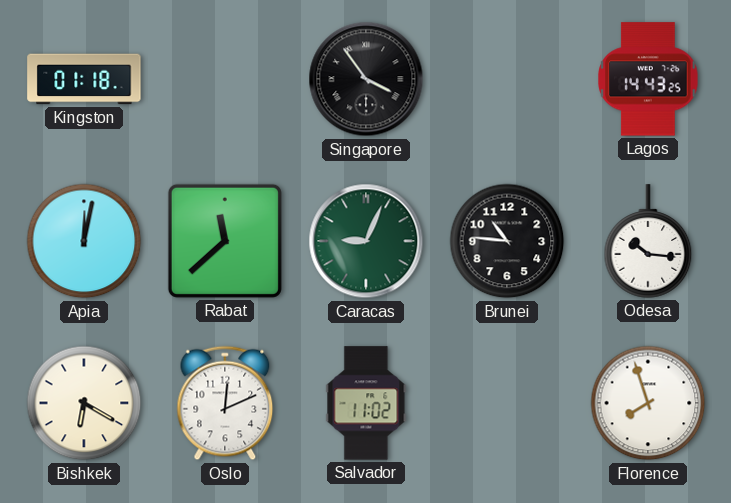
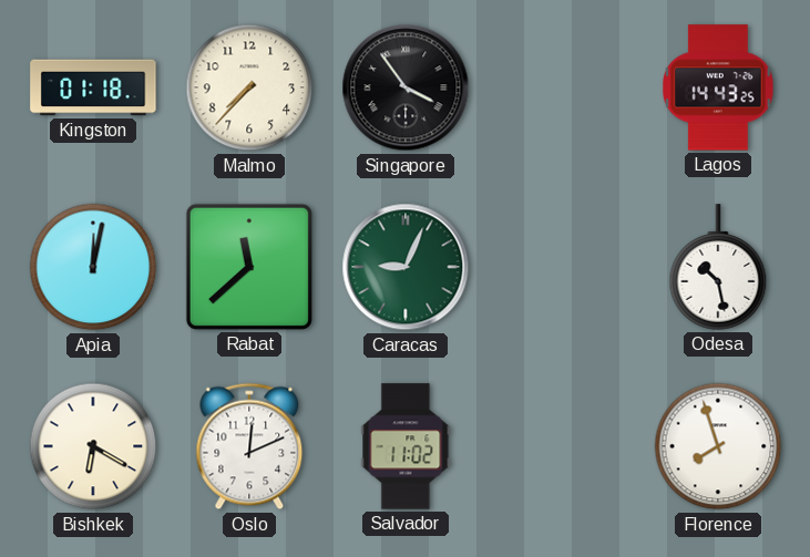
Malmo: none -> 7:37
Brunei: 10:46 -> none
Odesa: 10:16 -> 10:28
